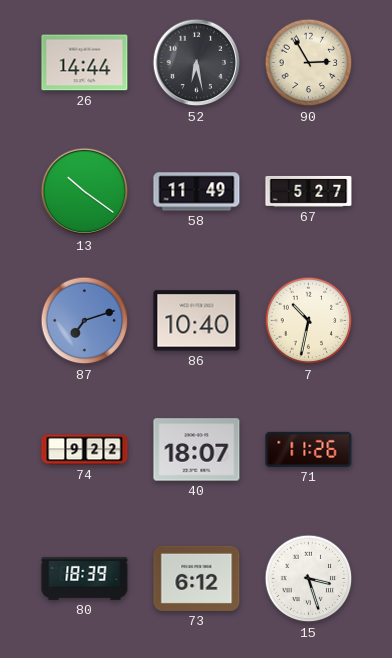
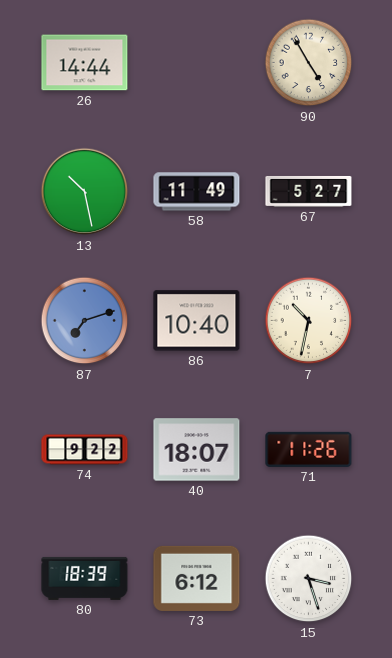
52: 6:28 -> none
90: 2:55 -> 4:55
13: 10:21 -> 10:28
